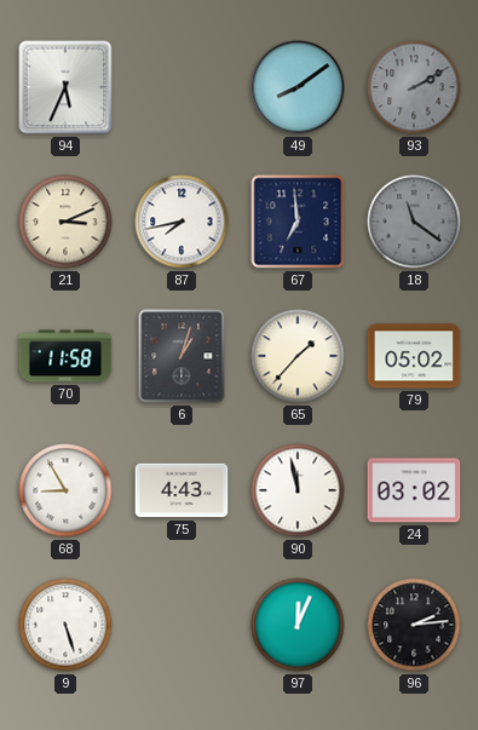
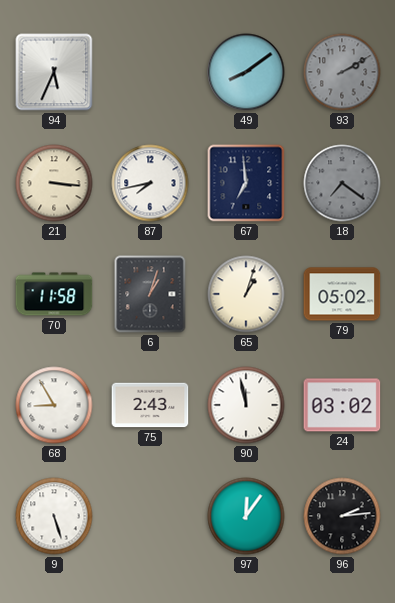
21: 3:11 -> 3:16
18: 11:21 -> 7:21
65: 1:37 -> 1:03
75: 4:43 -> 2:43
97: 12:04 -> 12:06
